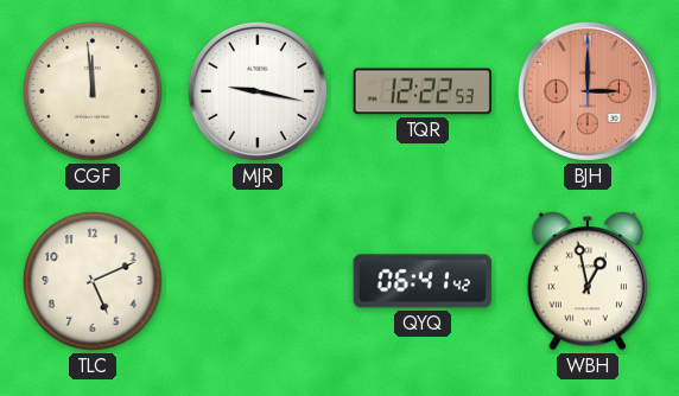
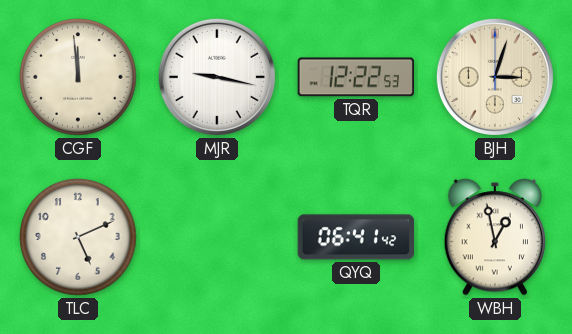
BJH: 3:00 -> 3:03
BJH dial: salmon -> cream
